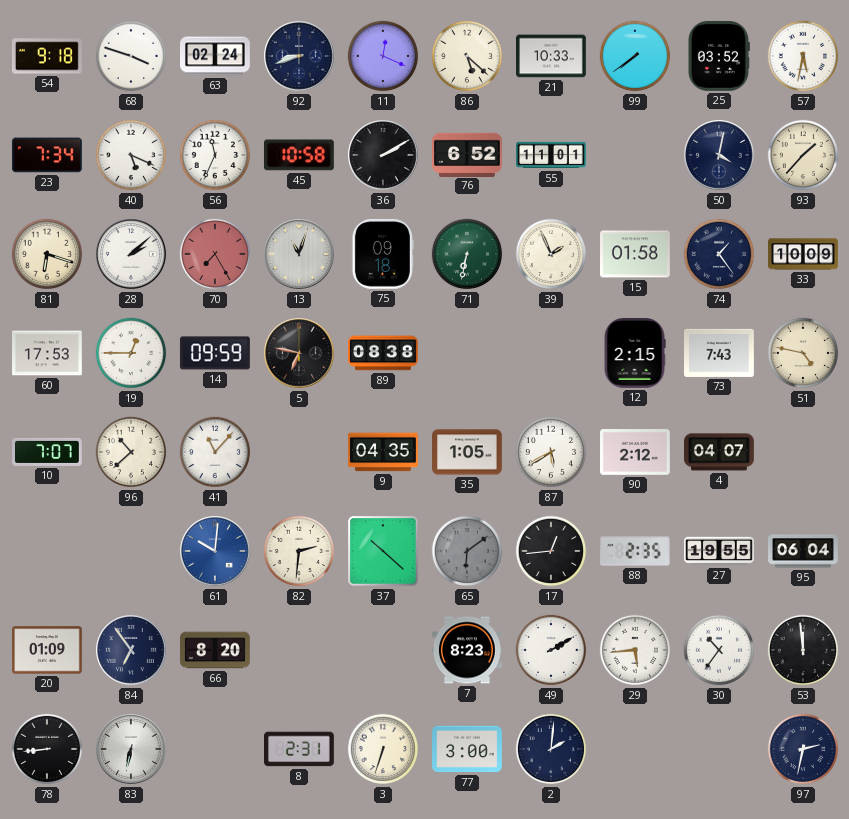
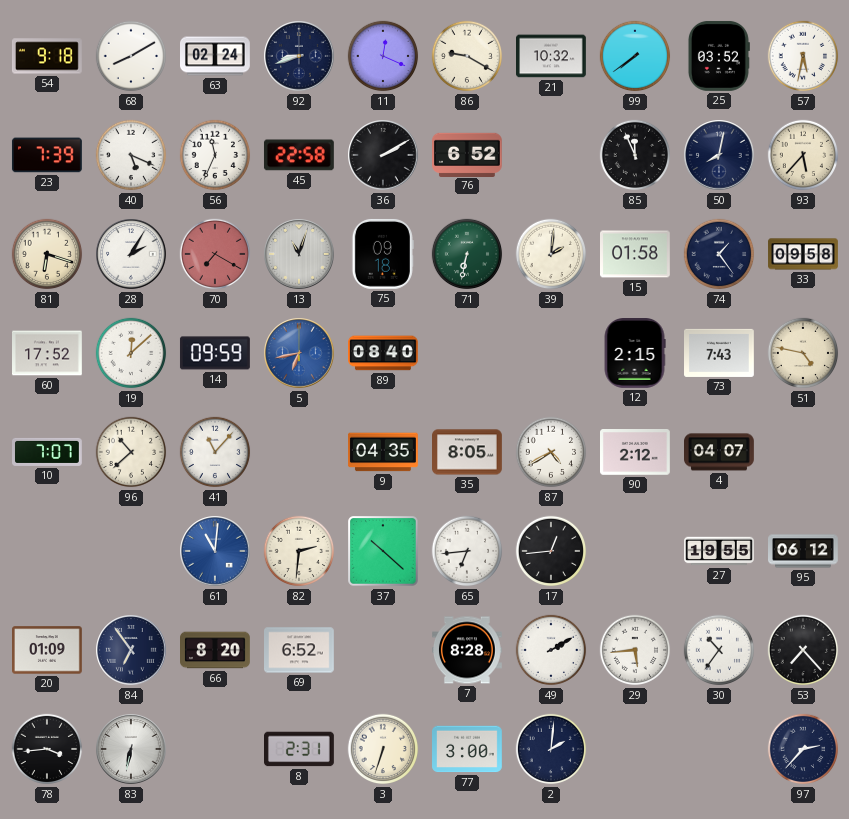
68: 3:48 -> 8:10
86: 5:22 -> 9:20
21: 10:33 -> 10:32
23: 7:34 -> 7:39
45: 10:58 -> 22:58
55: 11:01 -> none
85: none -> 11:56
50: 4:02 -> 8:02
93: 1:37 -> 5:37
28: 2:08 -> 2:05
70: 7:25 -> 7:20
39: 1:56 -> 2:01
33: 10:09 -> 09:58
60: 17:53 -> 17:52
19: 12:45 -> 12:08
5: 6:47 -> 6:43
5 dial: black -> blue
89: 08:38 -> 08:40
35: 1:05 -> 8:05
87: 5:40 -> 4:40
61: 10:01 -> 11:01
65: 6:09 -> 6:44
65 dial: grey -> white
88: 2:35 -> none
95: 06:04 -> 06:12
69: none -> 6:52
7: 8:23 -> 8:28
53: 11:59 -> 7:23
78: 8:44 -> 3:44
97: 2:32 -> 2:37
